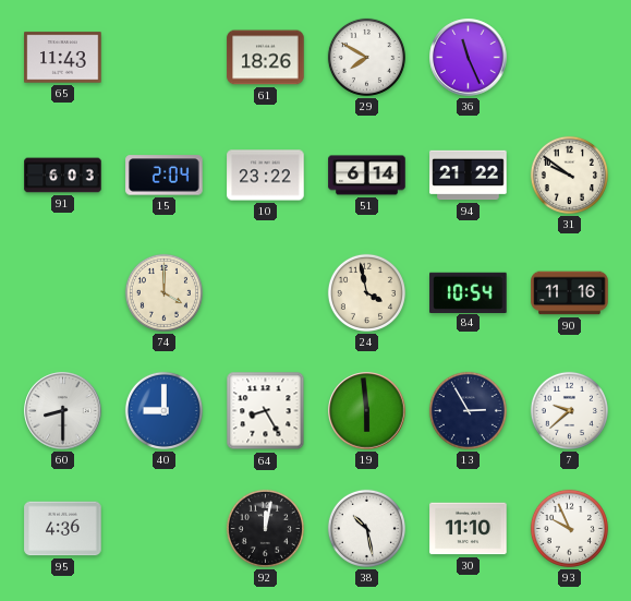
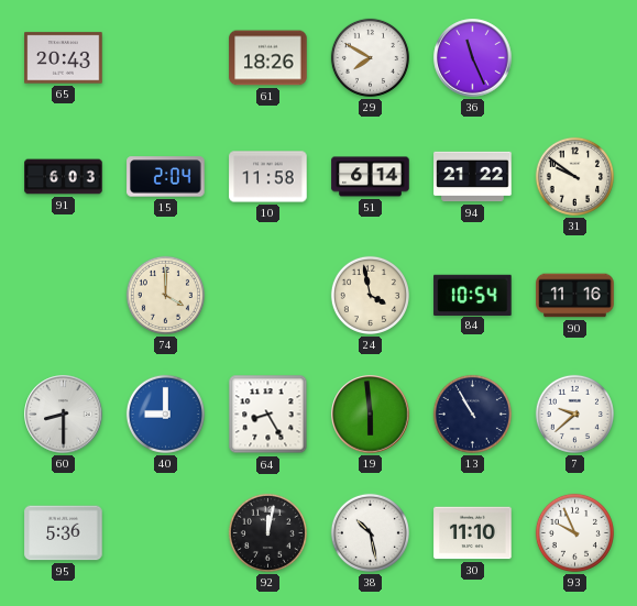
65: 11:43 -> 20:43
10: 23:22 -> 11:58
13: 2:55 -> 10:55
95: 4:36 -> 5:36
